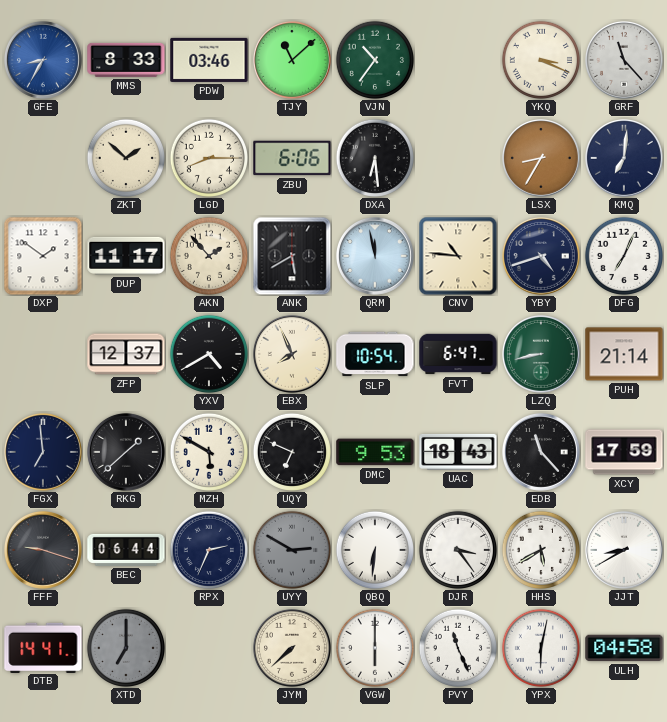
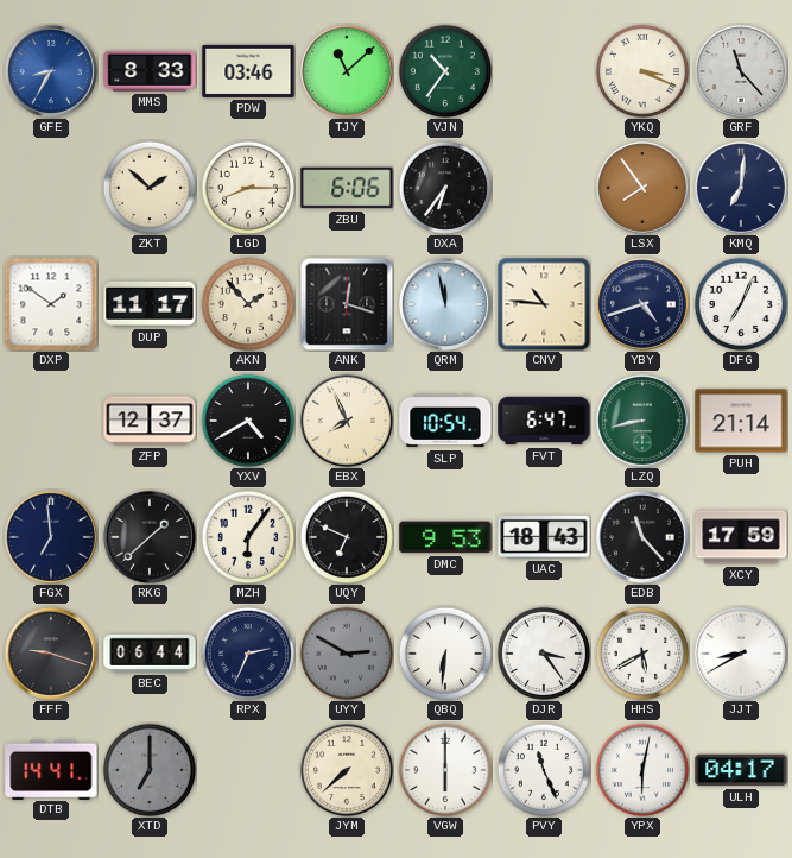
DXA: 6:29 -> 6:36
LSX: 8:35 -> 7:54
ANK: 5:40 -> 12:18
MZH: 5:50 -> 6:06
ULH: 04:58 -> 04:17
